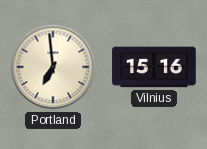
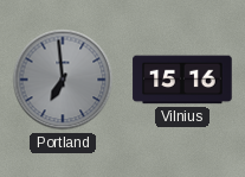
Portland dial: cream -> grey
